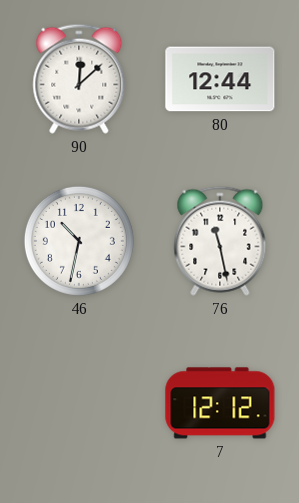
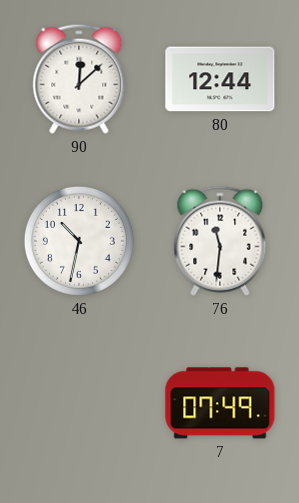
76: 11:28 -> 11:31
7: 12:12 -> 07:49
